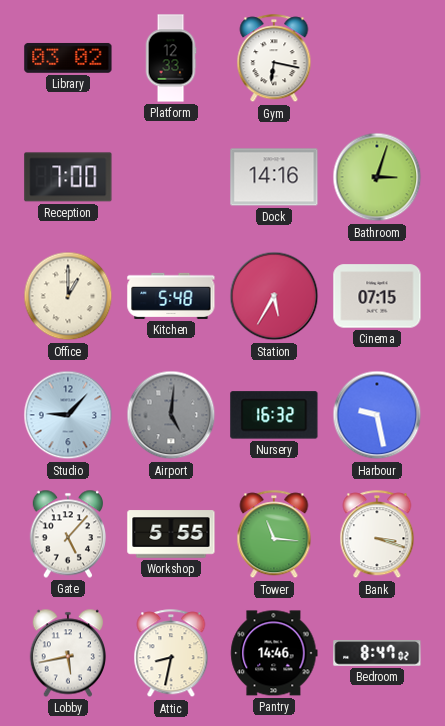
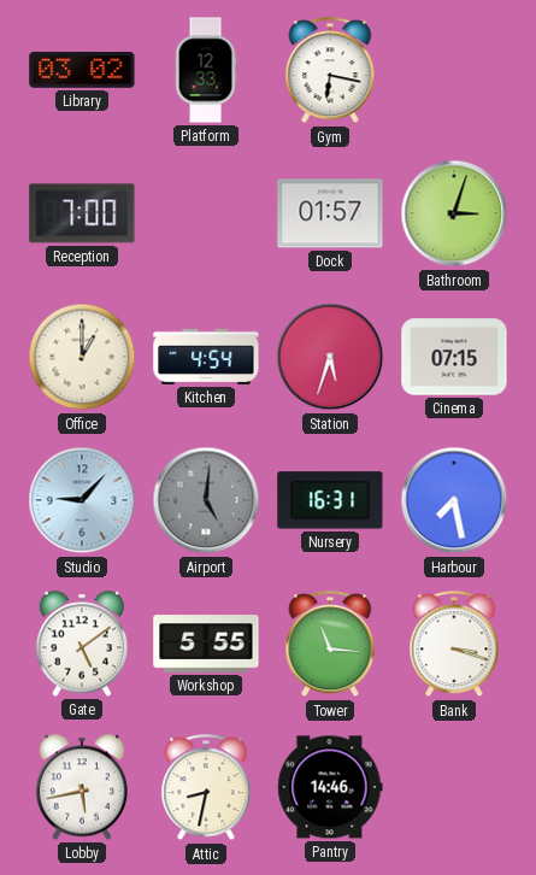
Dock: 14:16 -> 01:57
Kitchen: 5:48 -> 4:54
Station: 5:35 -> 5:33
Nursery: 16:32 -> 16:31
Harbour: 9:28 -> 7:28
Gate: 5:07 -> 5:09
Bedroom: 8:47 -> none
